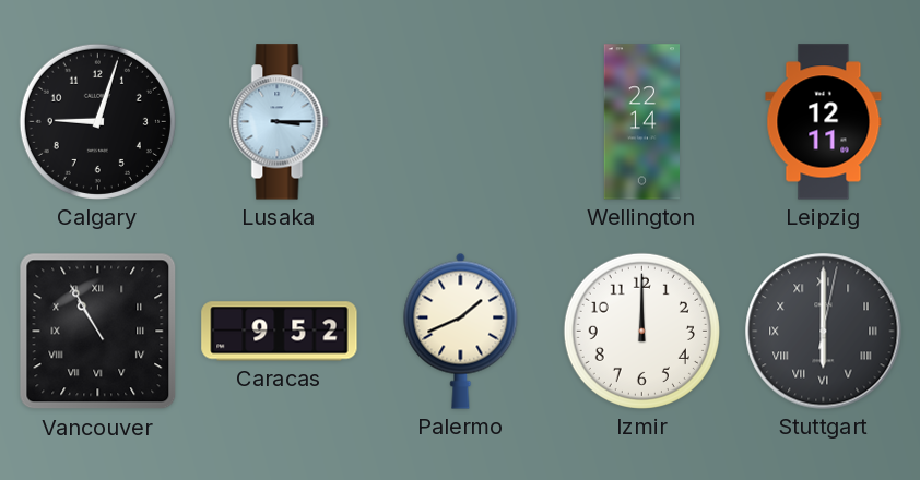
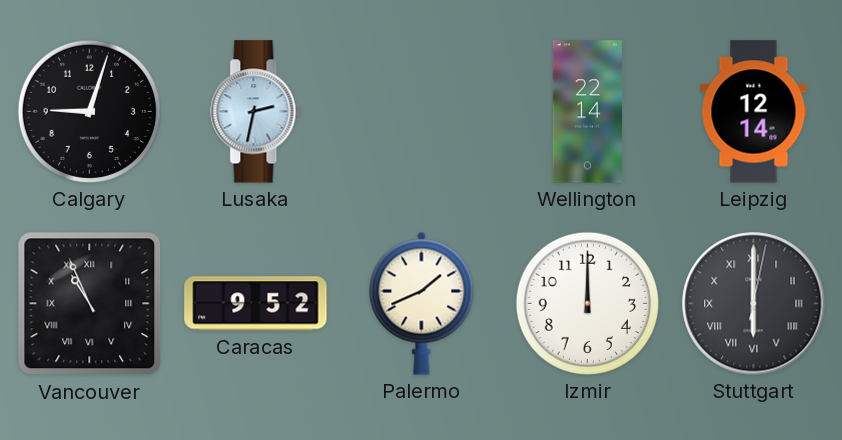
Lusaka: 3:15 -> 2:32
Leipzig: 12:11 -> 12:14
Vancouver: 10:55 -> 10:56
